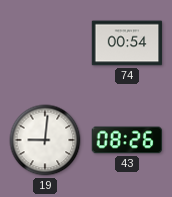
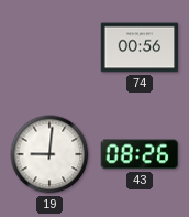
74: 00:54 -> 00:56
